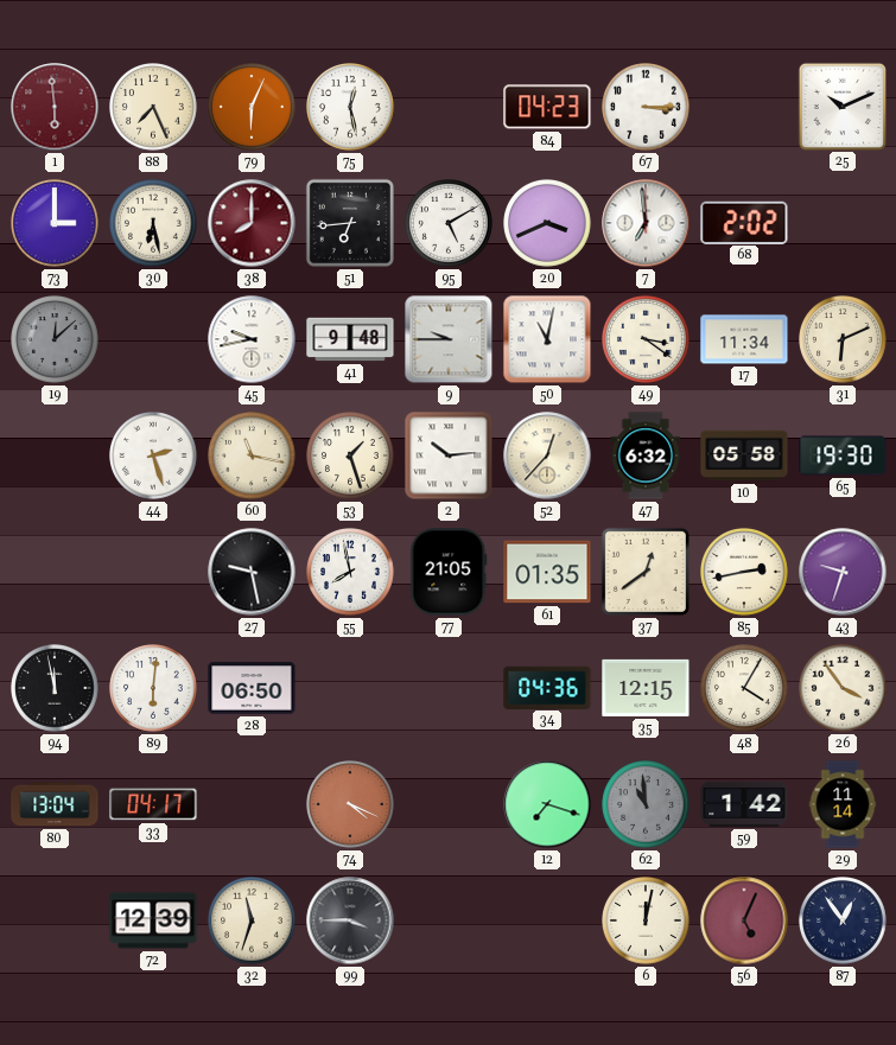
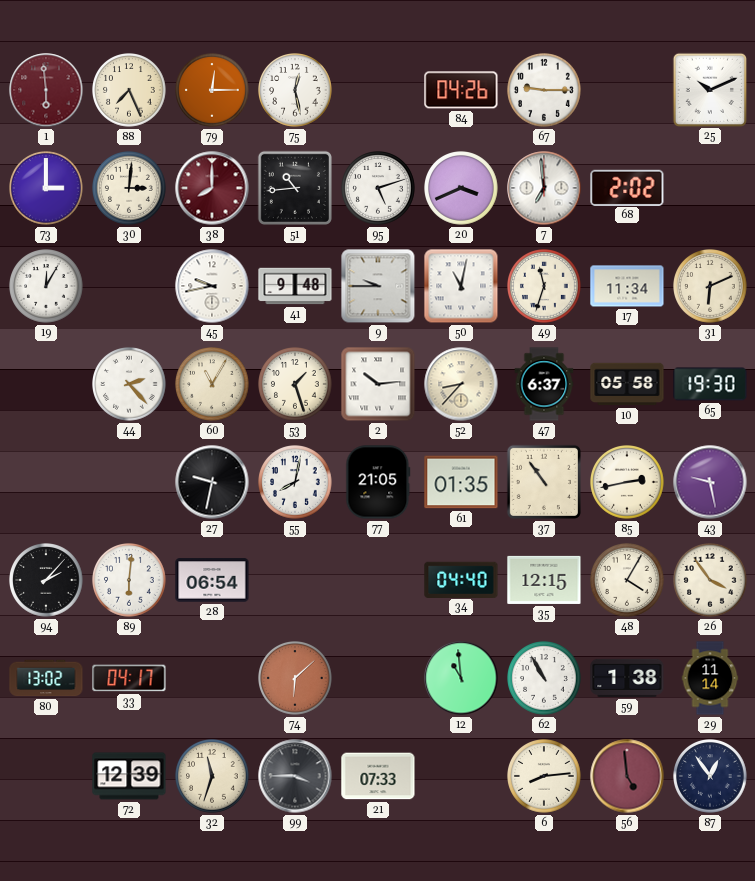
79: 6:04 -> 12:15
84: 04:23 -> 04:26
67: 3:15 -> 9:15
30: 6:28 -> 3:01
51: 6:44 -> 10:44
95: 5:10 -> 5:12
19: 12:08 -> 12:05
19 dial: grey -> white
49: 3:21 -> 11:33
44: 2:27 -> 2:23
60: 11:17 -> 11:05
52: 12:37 -> 8:37
47: 6:32 -> 6:37
27: 9:28 -> 9:32
55: 7:58 -> 8:02
37: 12:39 -> 10:54
43: 9:33 -> 9:28
94: 11:58 -> 2:07
28: 06:50 -> 06:54
34: 04:36 -> 04:40
80: 13:04 -> 13:02
74: 4:19 -> 6:08
12: 7:18 -> 10:59
62: 10:59 -> 10:55
62 dial: grey -> white
59: 1:42 -> 1:38
21: none -> 07:33
6: 12:02 -> 8:14
56: 5:04 -> 4:59
